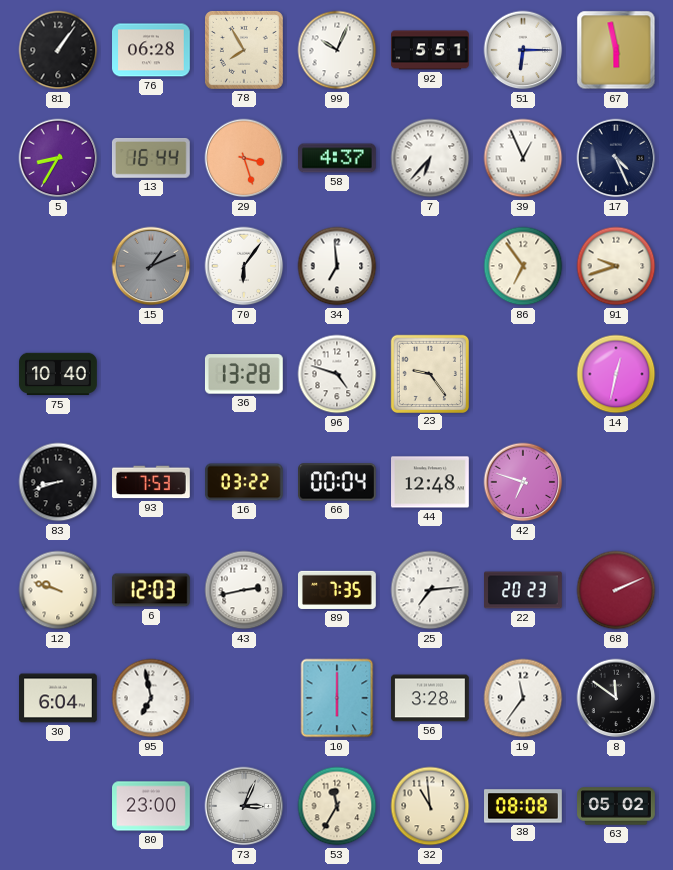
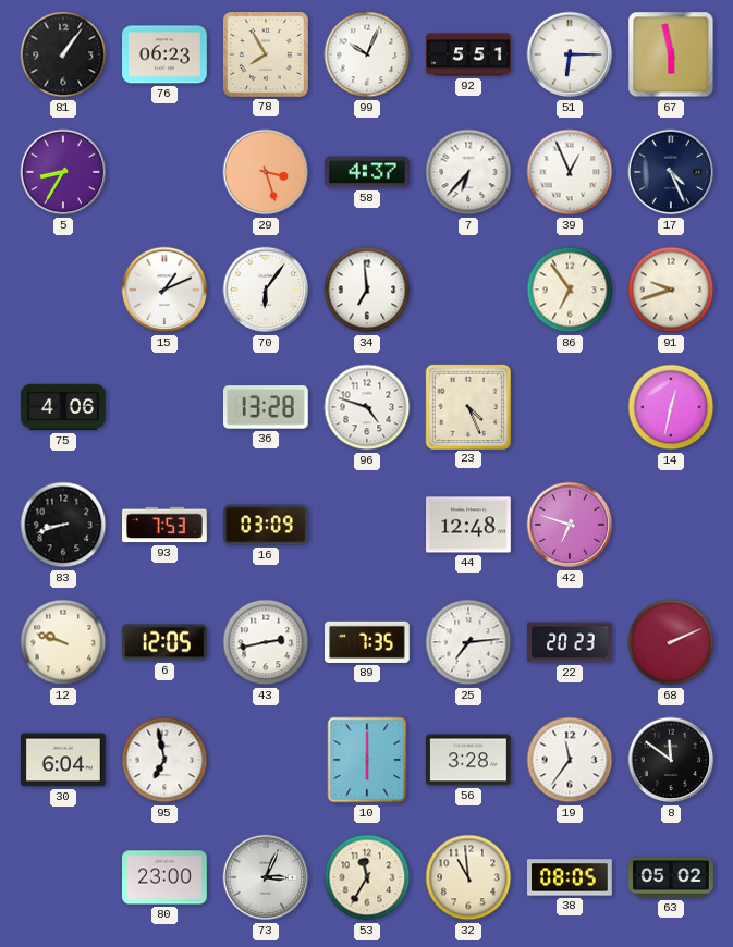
76: 06:28 -> 06:23
13: 16:44 -> none
15 dial: grey -> white
75: 10:40 -> 4:06
23: 9:24 -> 4:26
16: 03:22 -> 03:09
66: 00:04 -> none
6: 12:03 -> 12:05
38: 08:08 -> 08:05
